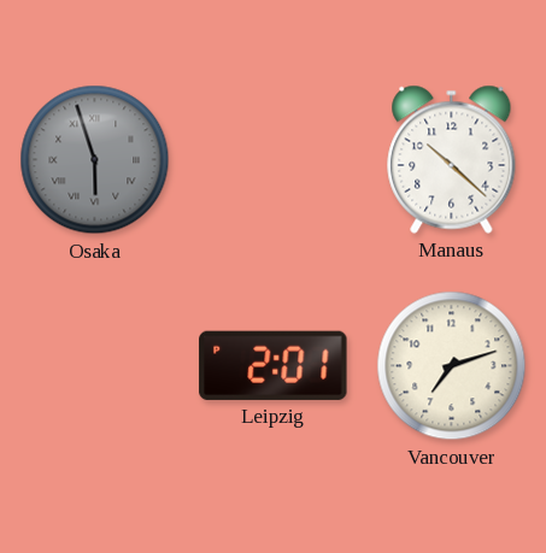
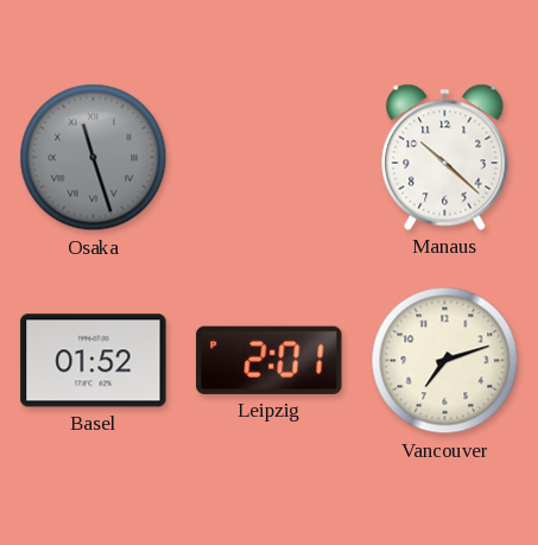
Osaka: 5:57 -> 11:27
Basel: none -> 01:52
